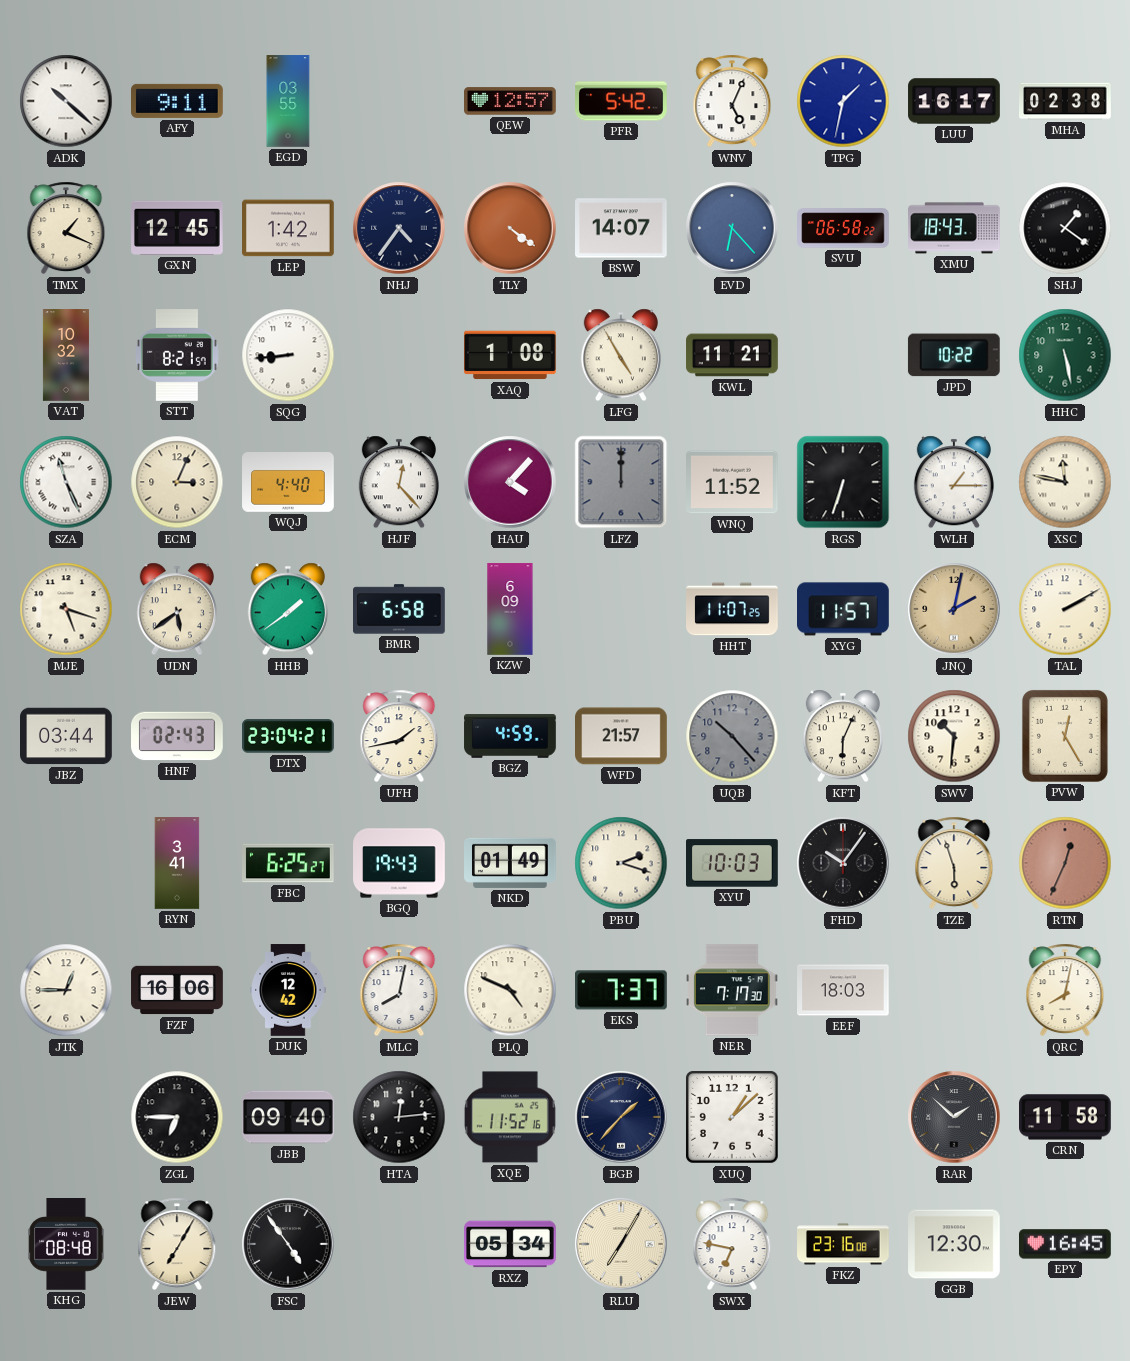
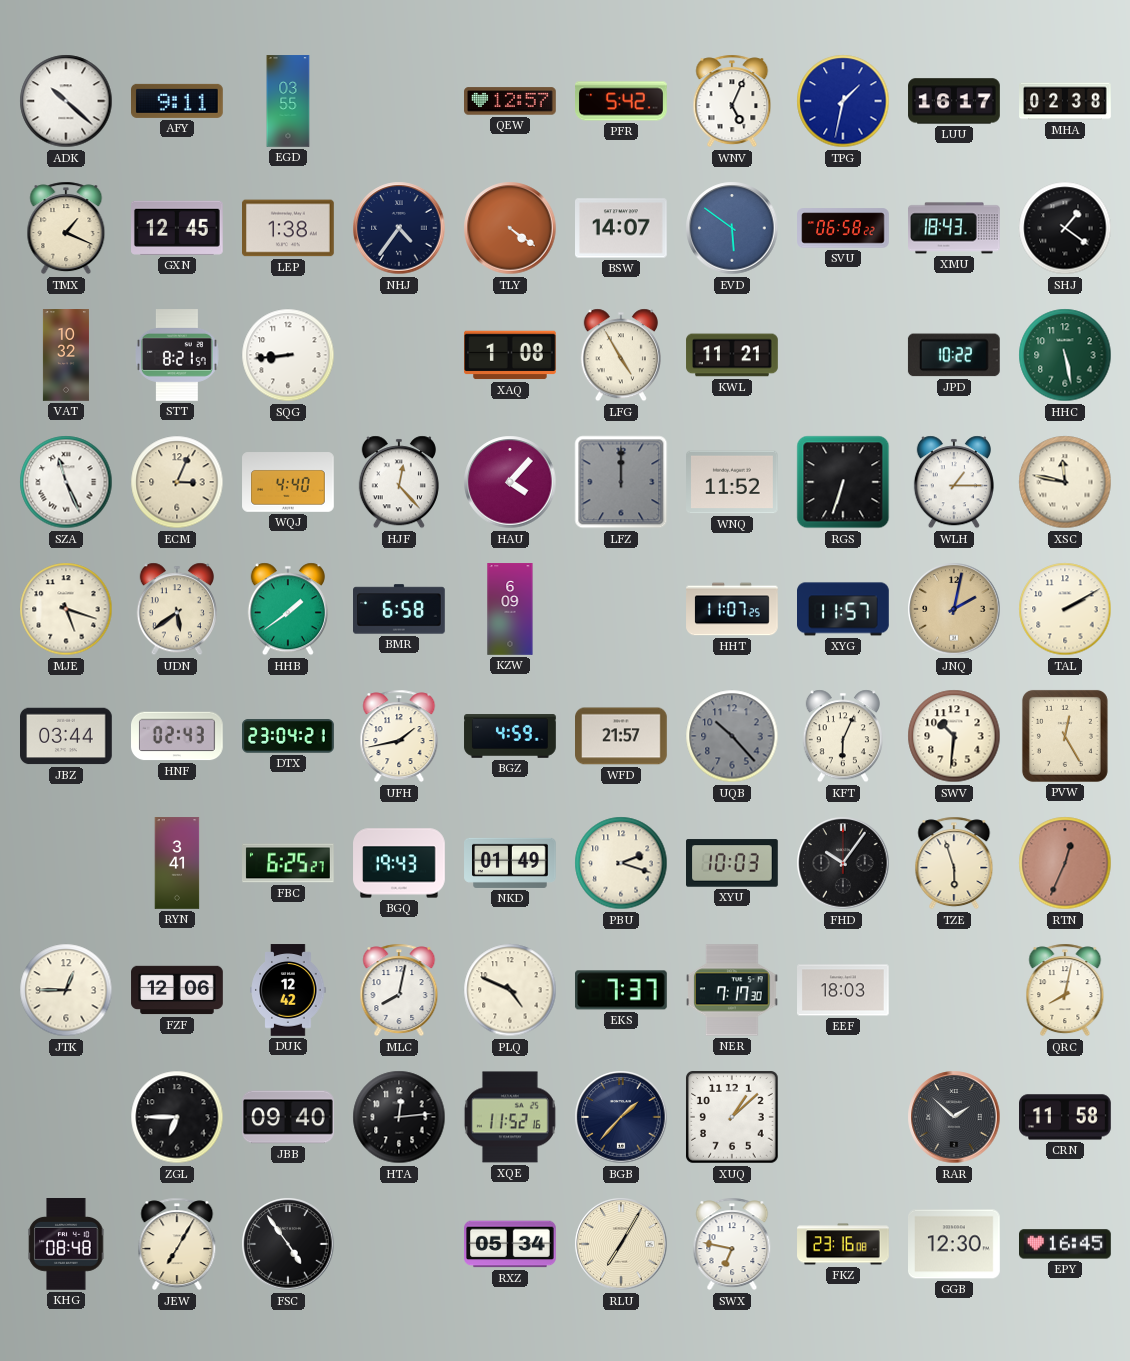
LEP: 1:42 -> 1:38
EVD: 6:23 -> 5:51
FZF: 16:06 -> 12:06
